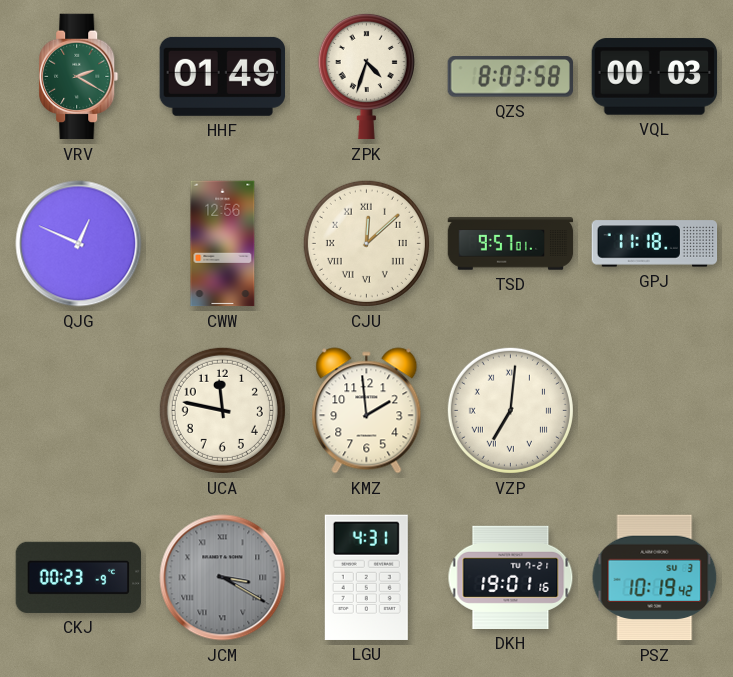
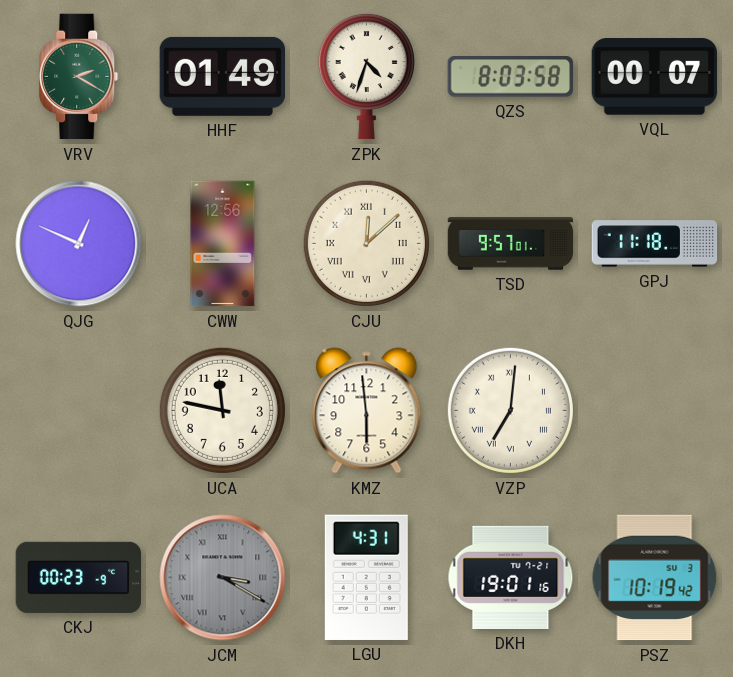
VQL: 00:03 -> 00:07
KMZ: 1:59 -> 5:59
